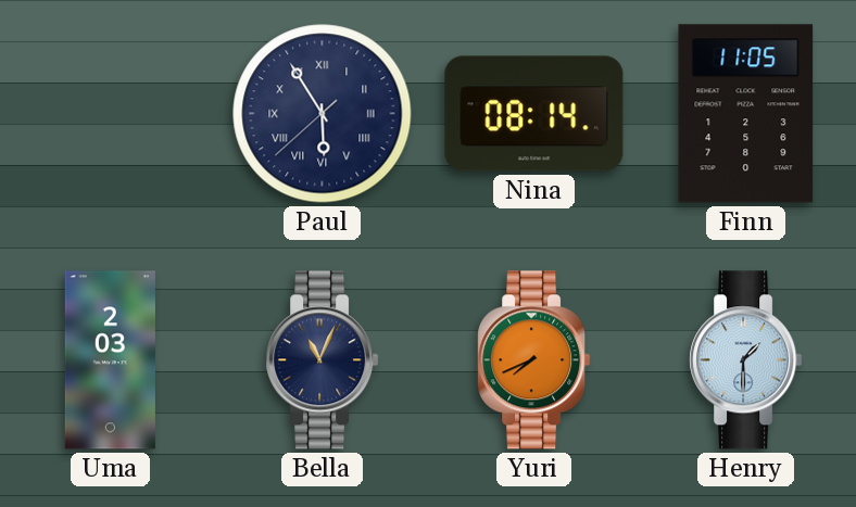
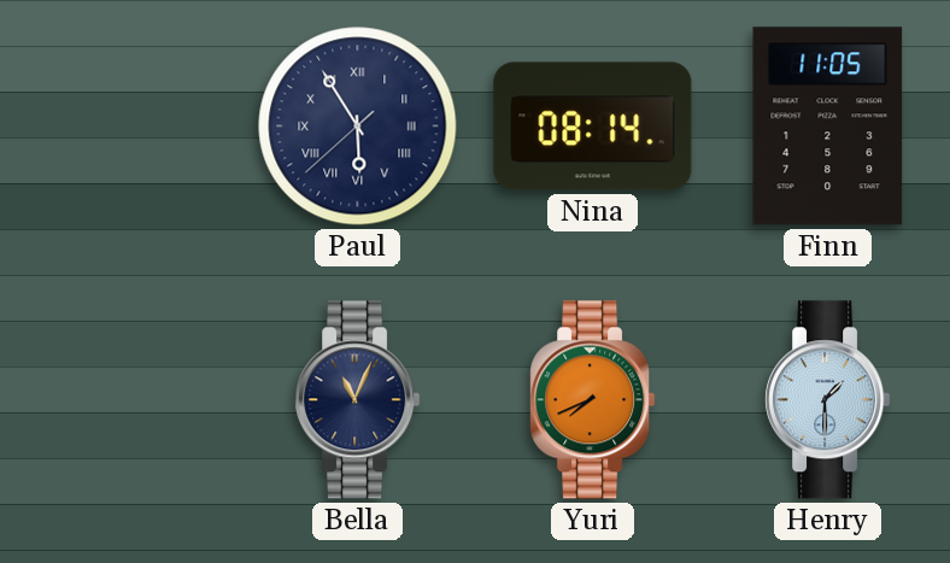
Uma: 2:03 -> none
